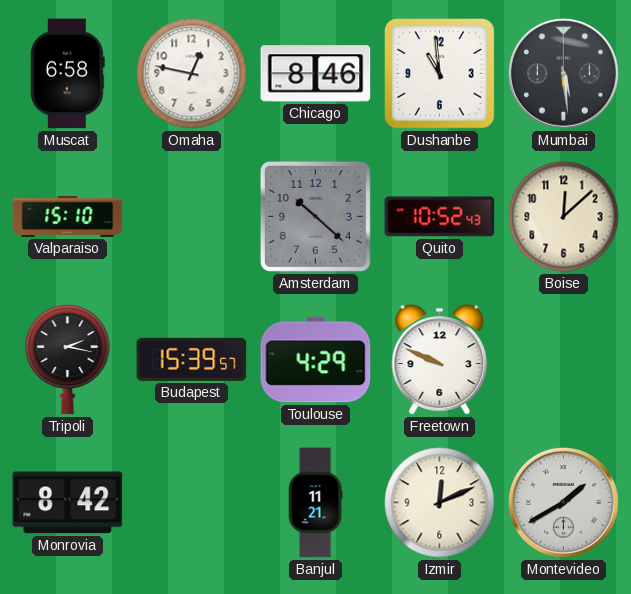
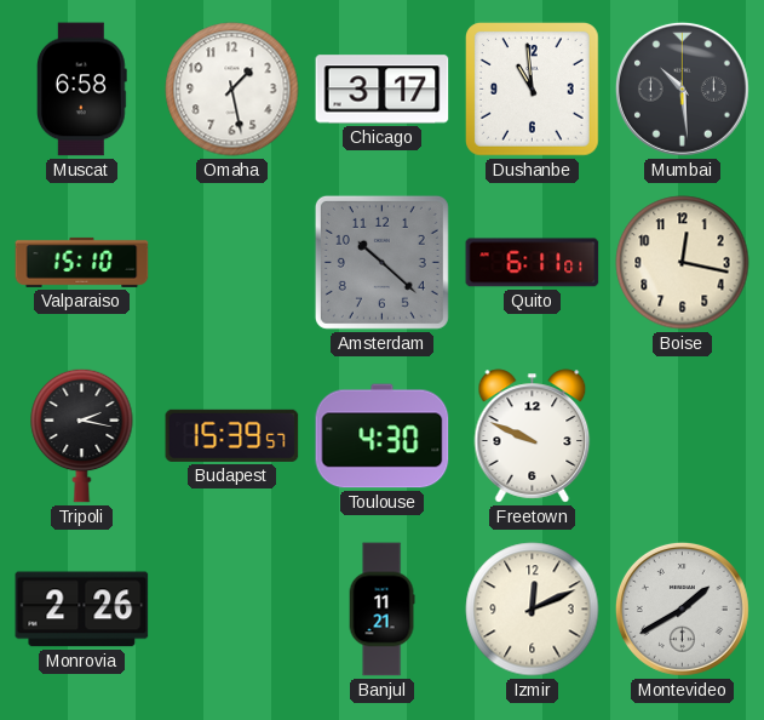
Omaha: 12:47 -> 1:28
Chicago: 8:46 -> 3:17
Mumbai: 5:29 -> 10:29
Quito: 10:52 -> 6:11
Boise: 12:08 -> 12:17
Toulouse: 4:29 -> 4:30
Monrovia: 8:42 -> 2:26
